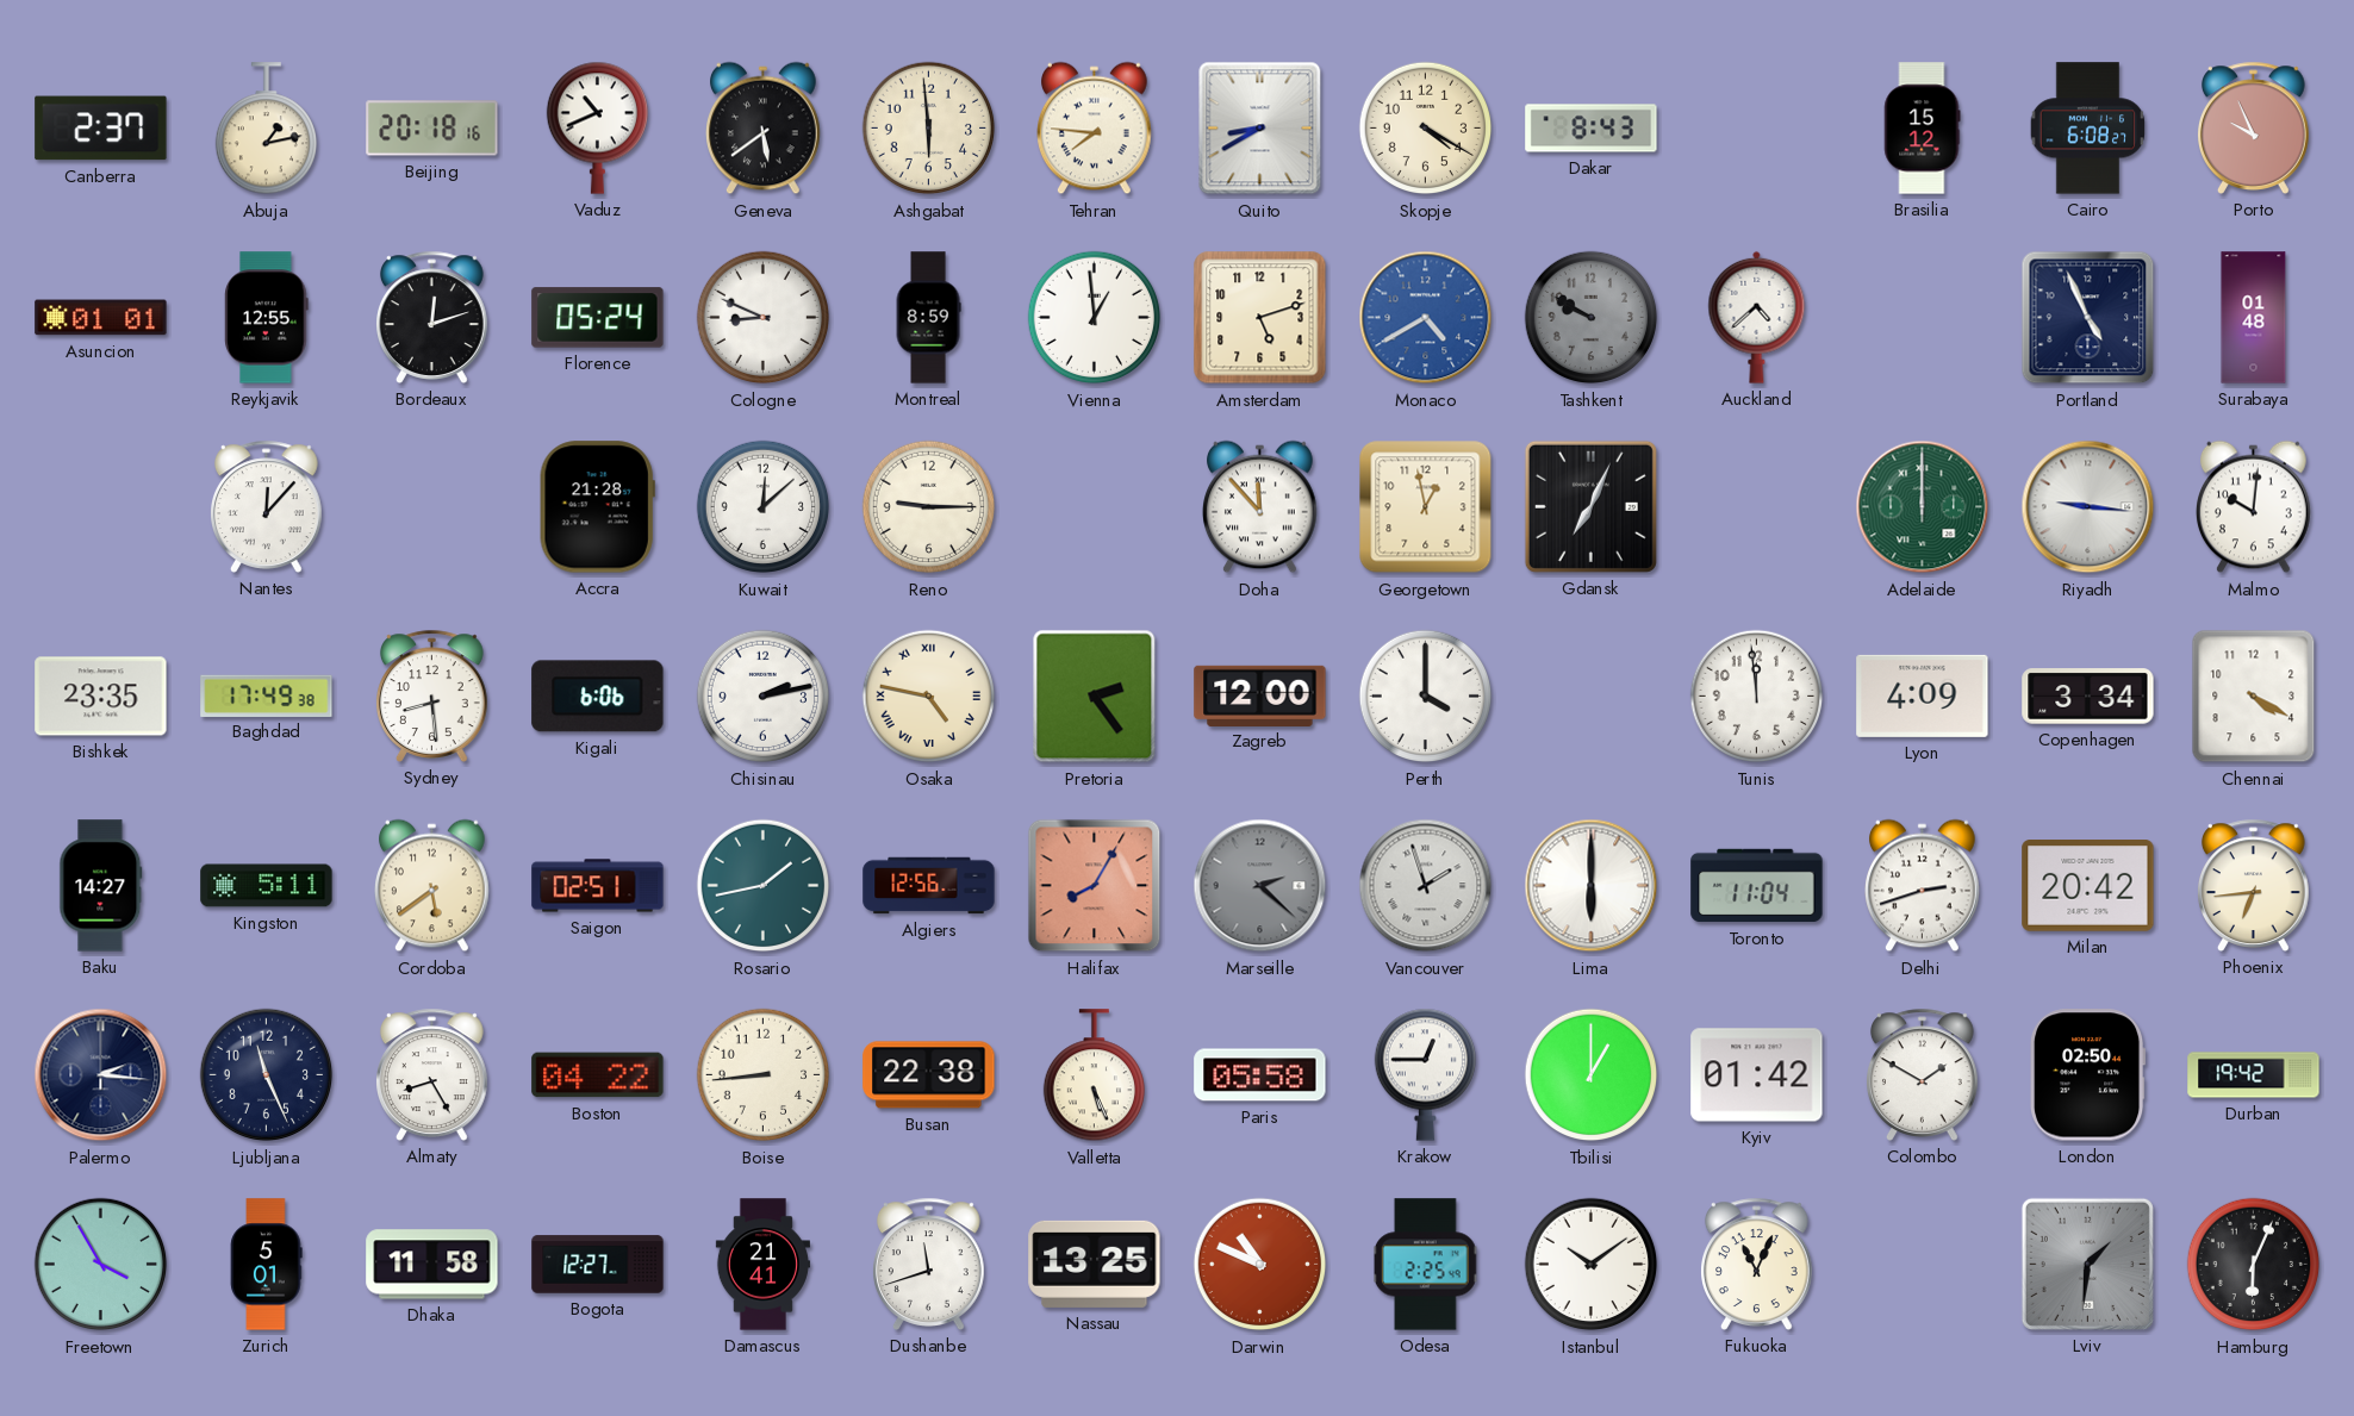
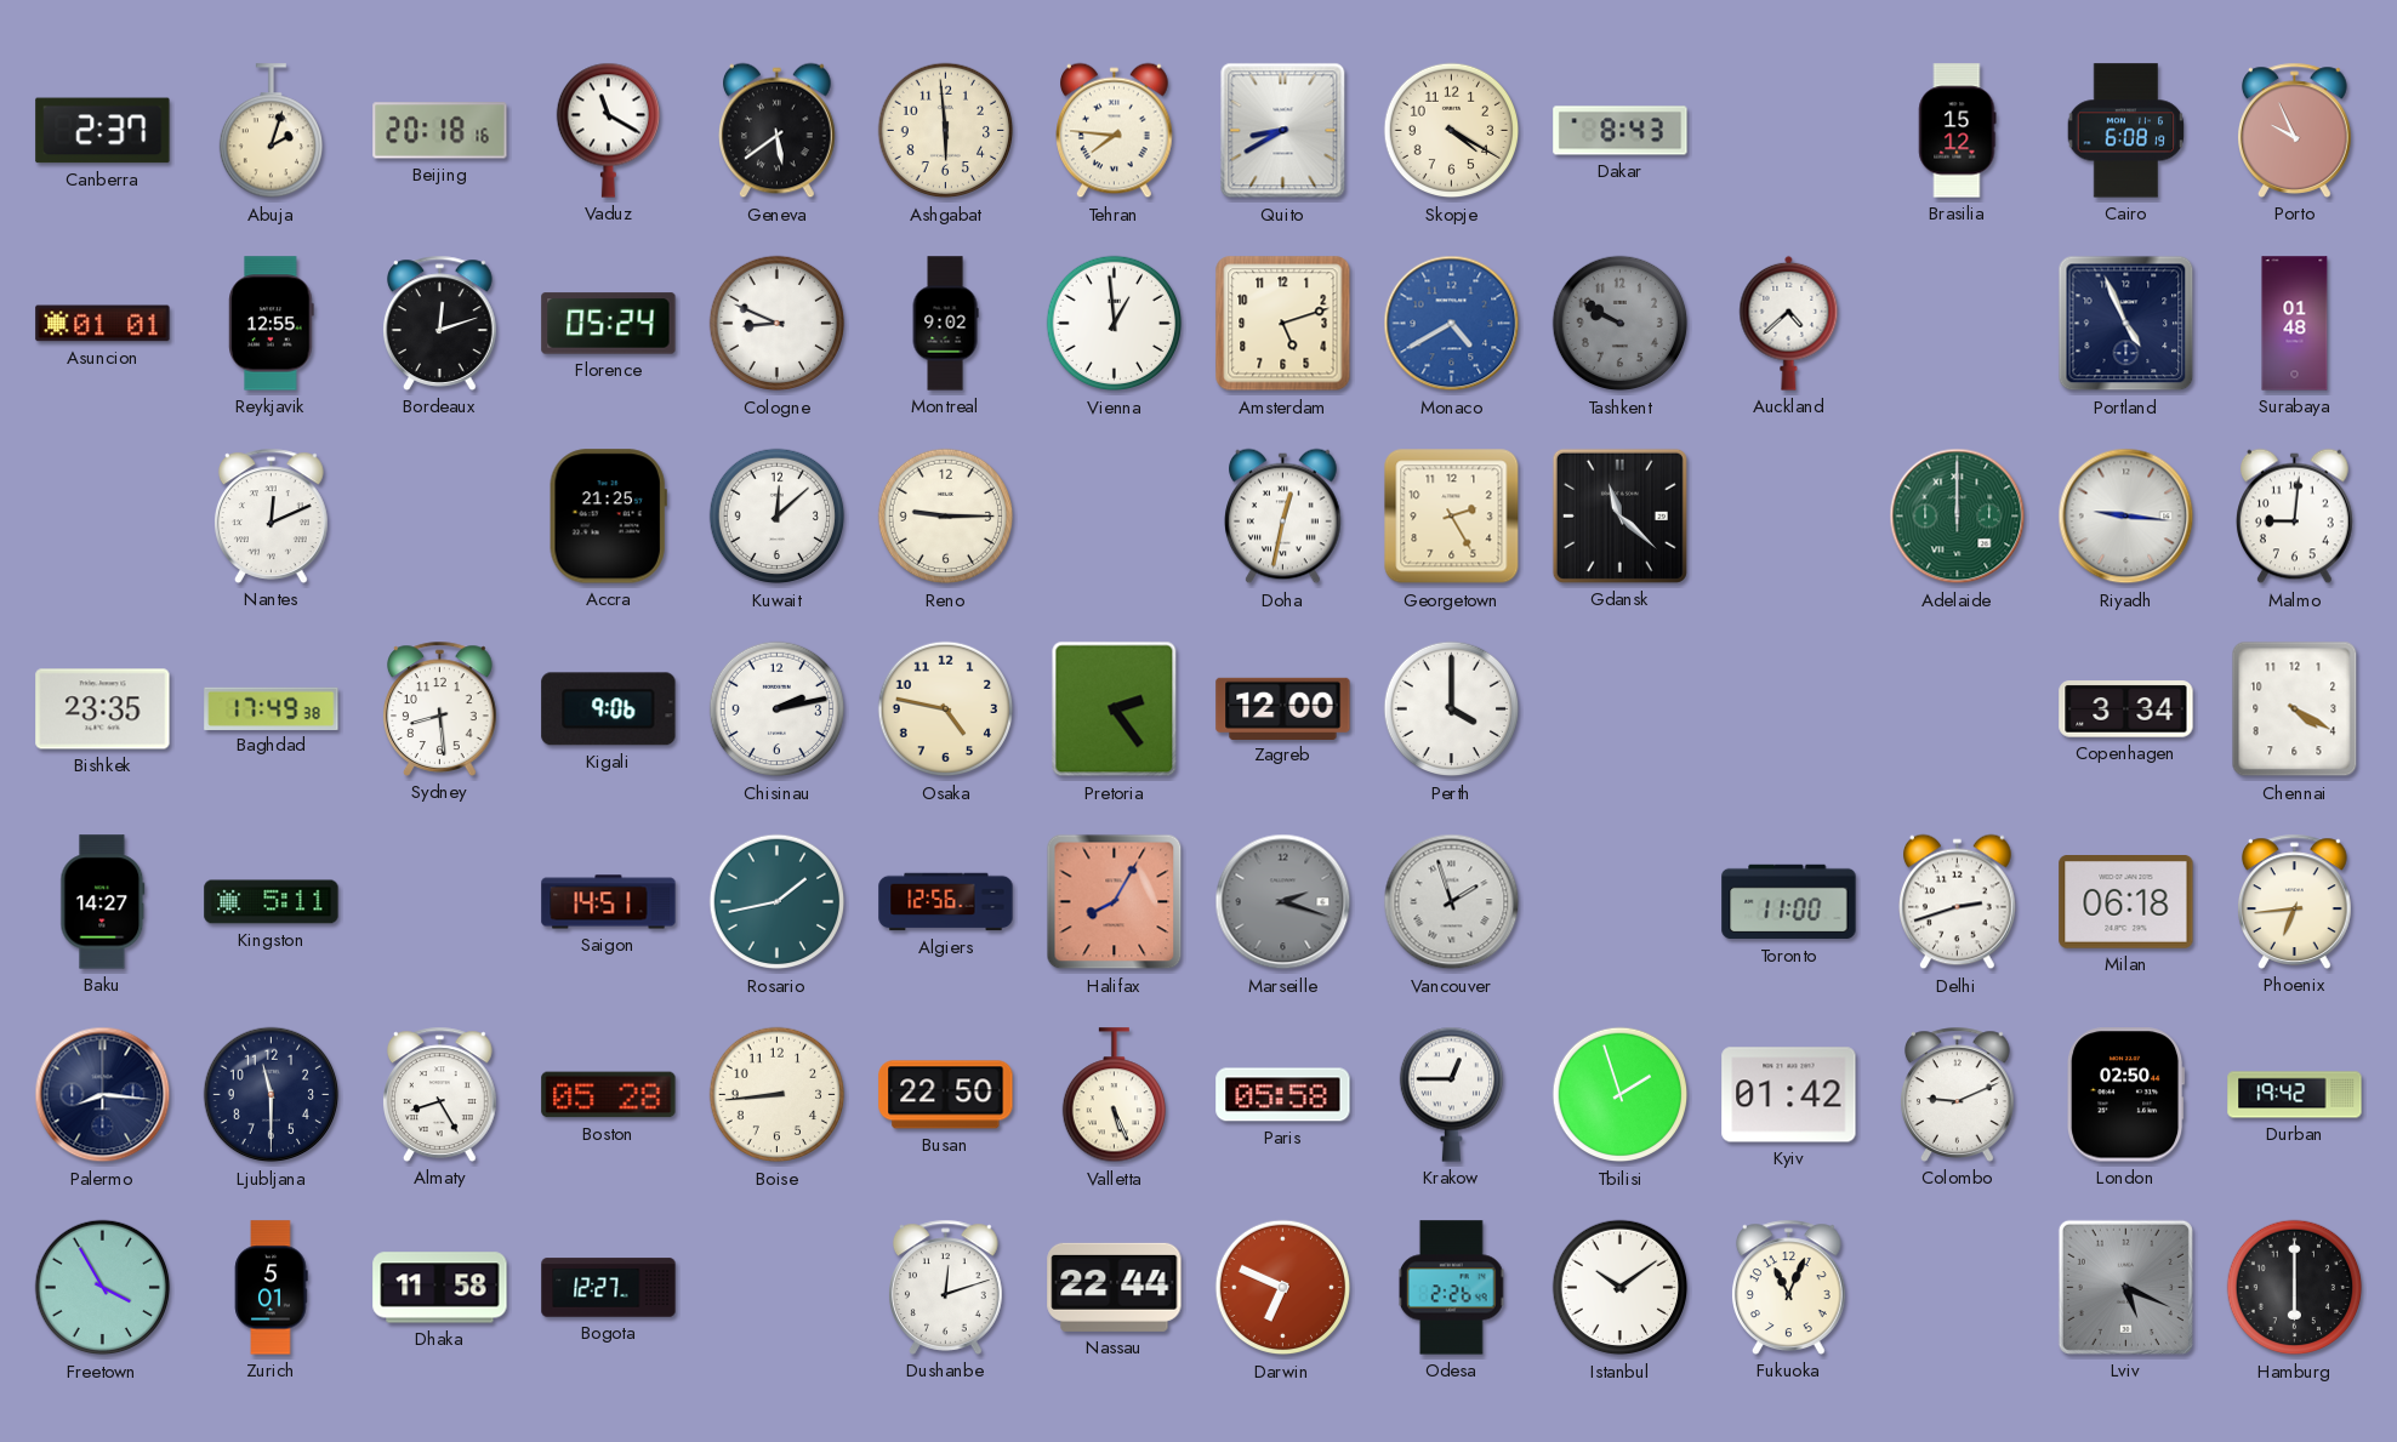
Abuja: 1:13 -> 2:03
Vaduz: 10:41 -> 11:20
Cairo: 6:08:27 -> 6:08:19
Montreal: 8:59 -> 9:02
Nantes: 12:07 -> 12:11
Accra: 21:28 -> 21:25
Doha: 11:53 -> 12:32
Georgetown: 12:58 -> 2:25
Gdansk: 7:04 -> 11:22
Malmo: 10:01 -> 9:01
Kigali: 6:06 -> 9:06
Osaka numerals: Roman -> Arabic
Tunis: 11:59 -> none
Lyon: 4:09 -> none
Cordoba: 5:39 -> none
Saigon: 02:51 -> 14:51
Marseille: 2:22 -> 2:18
Lima: 6:00 -> none
Toronto: 11:04 -> 11:00
Milan: 20:42 -> 06:18
Palermo: 2:16 -> 8:16
Ljubljana: 11:26 -> 11:30
Boston: 04:22 -> 05:28
Busan: 22:38 -> 22:50
Tbilisi: 1:00 -> 1:57
Colombo: 1:50 -> 9:11
Damascus: 21:41 -> none
Dushanbe: 11:42 -> 12:12
Nassau: 13:25 -> 22:44
Darwin: 10:49 -> 6:49
Odesa: 2:25 -> 2:26
Lviv: 1:31 -> 5:19
Hamburg: 6:04 -> 6:00
